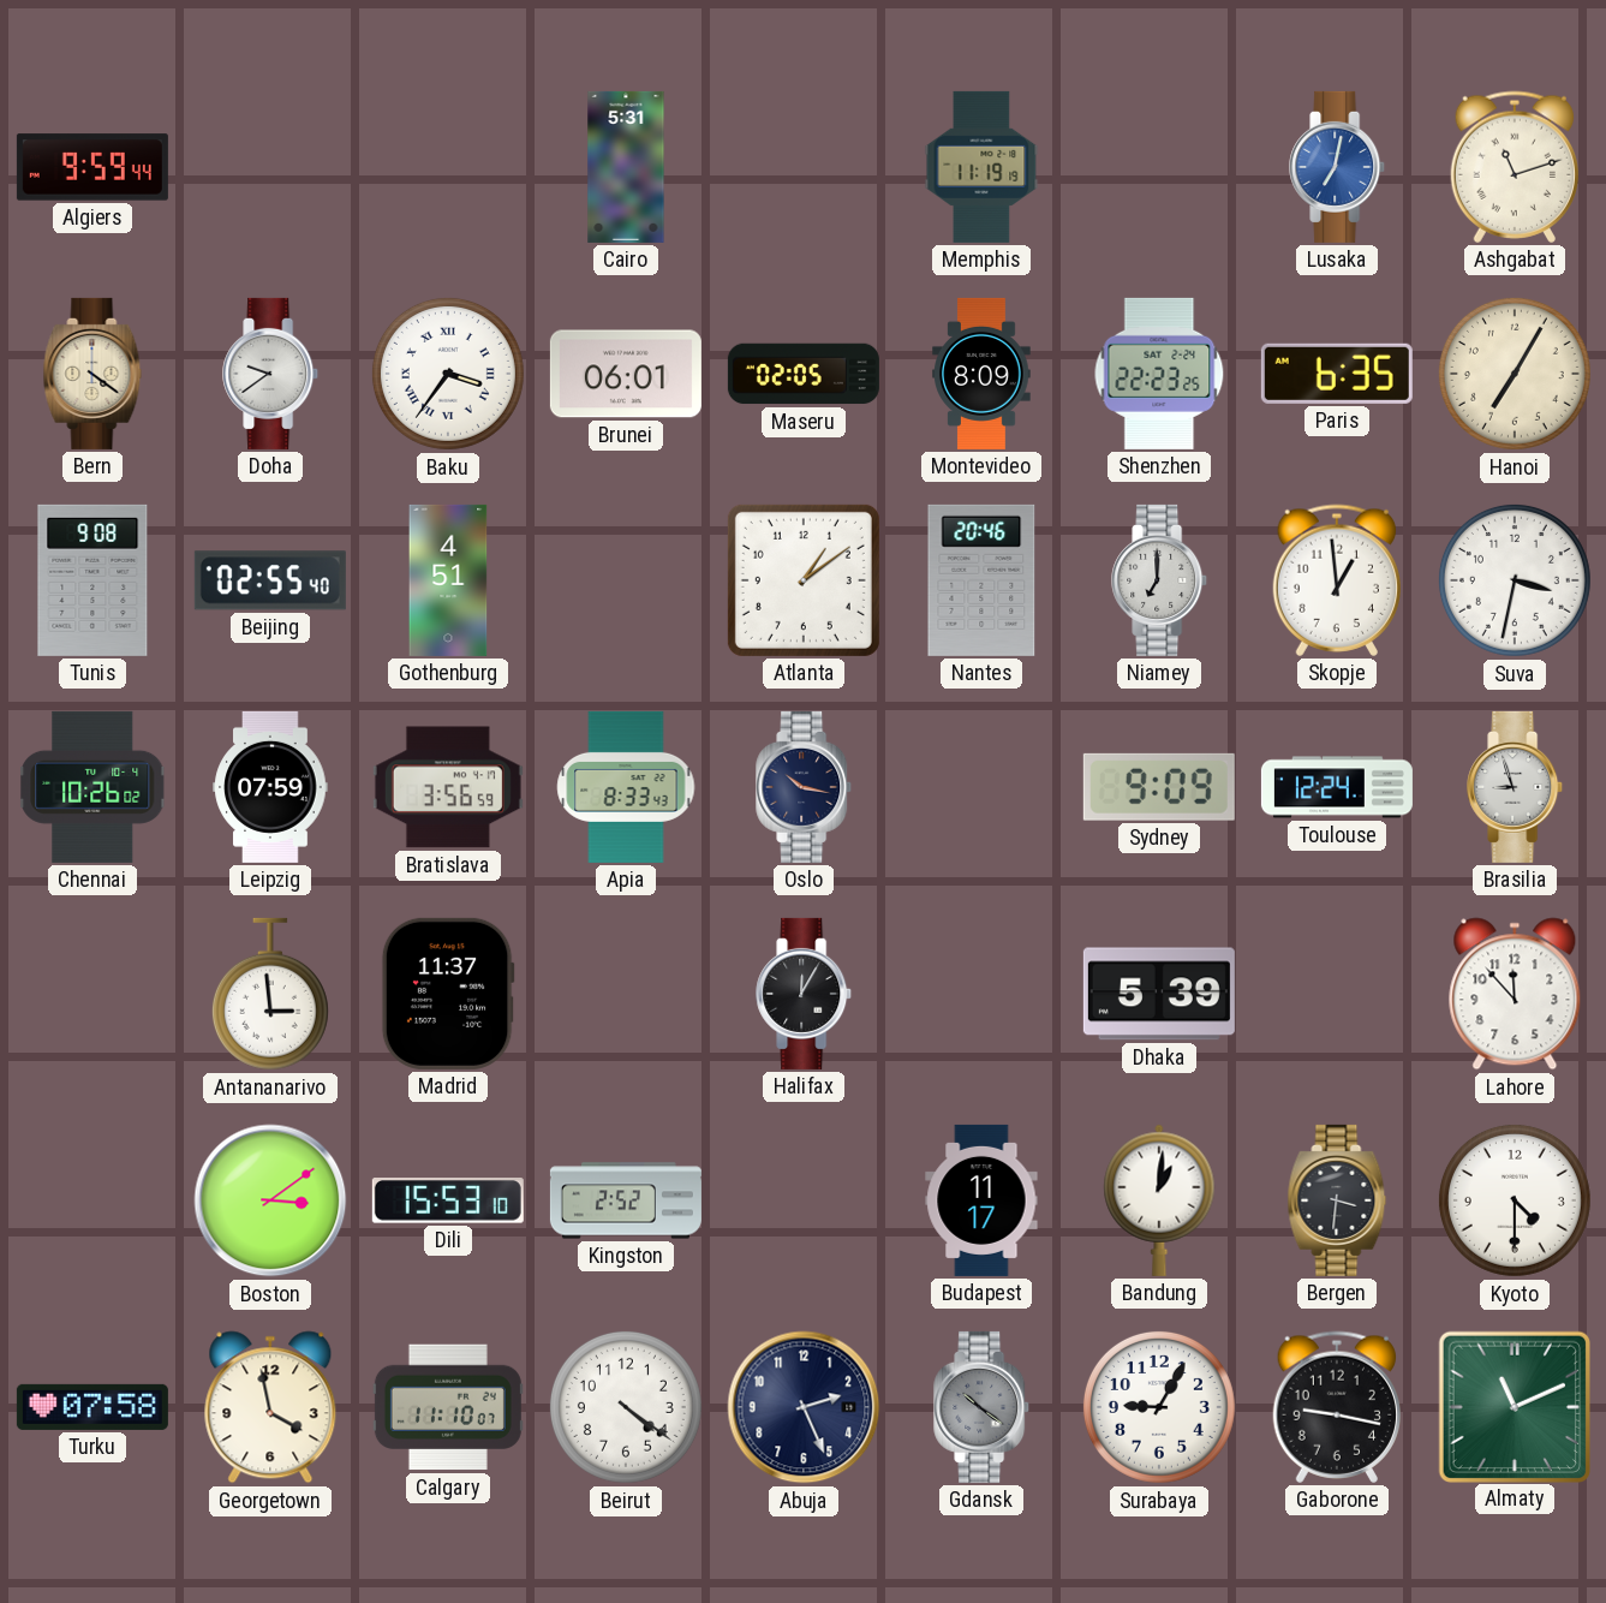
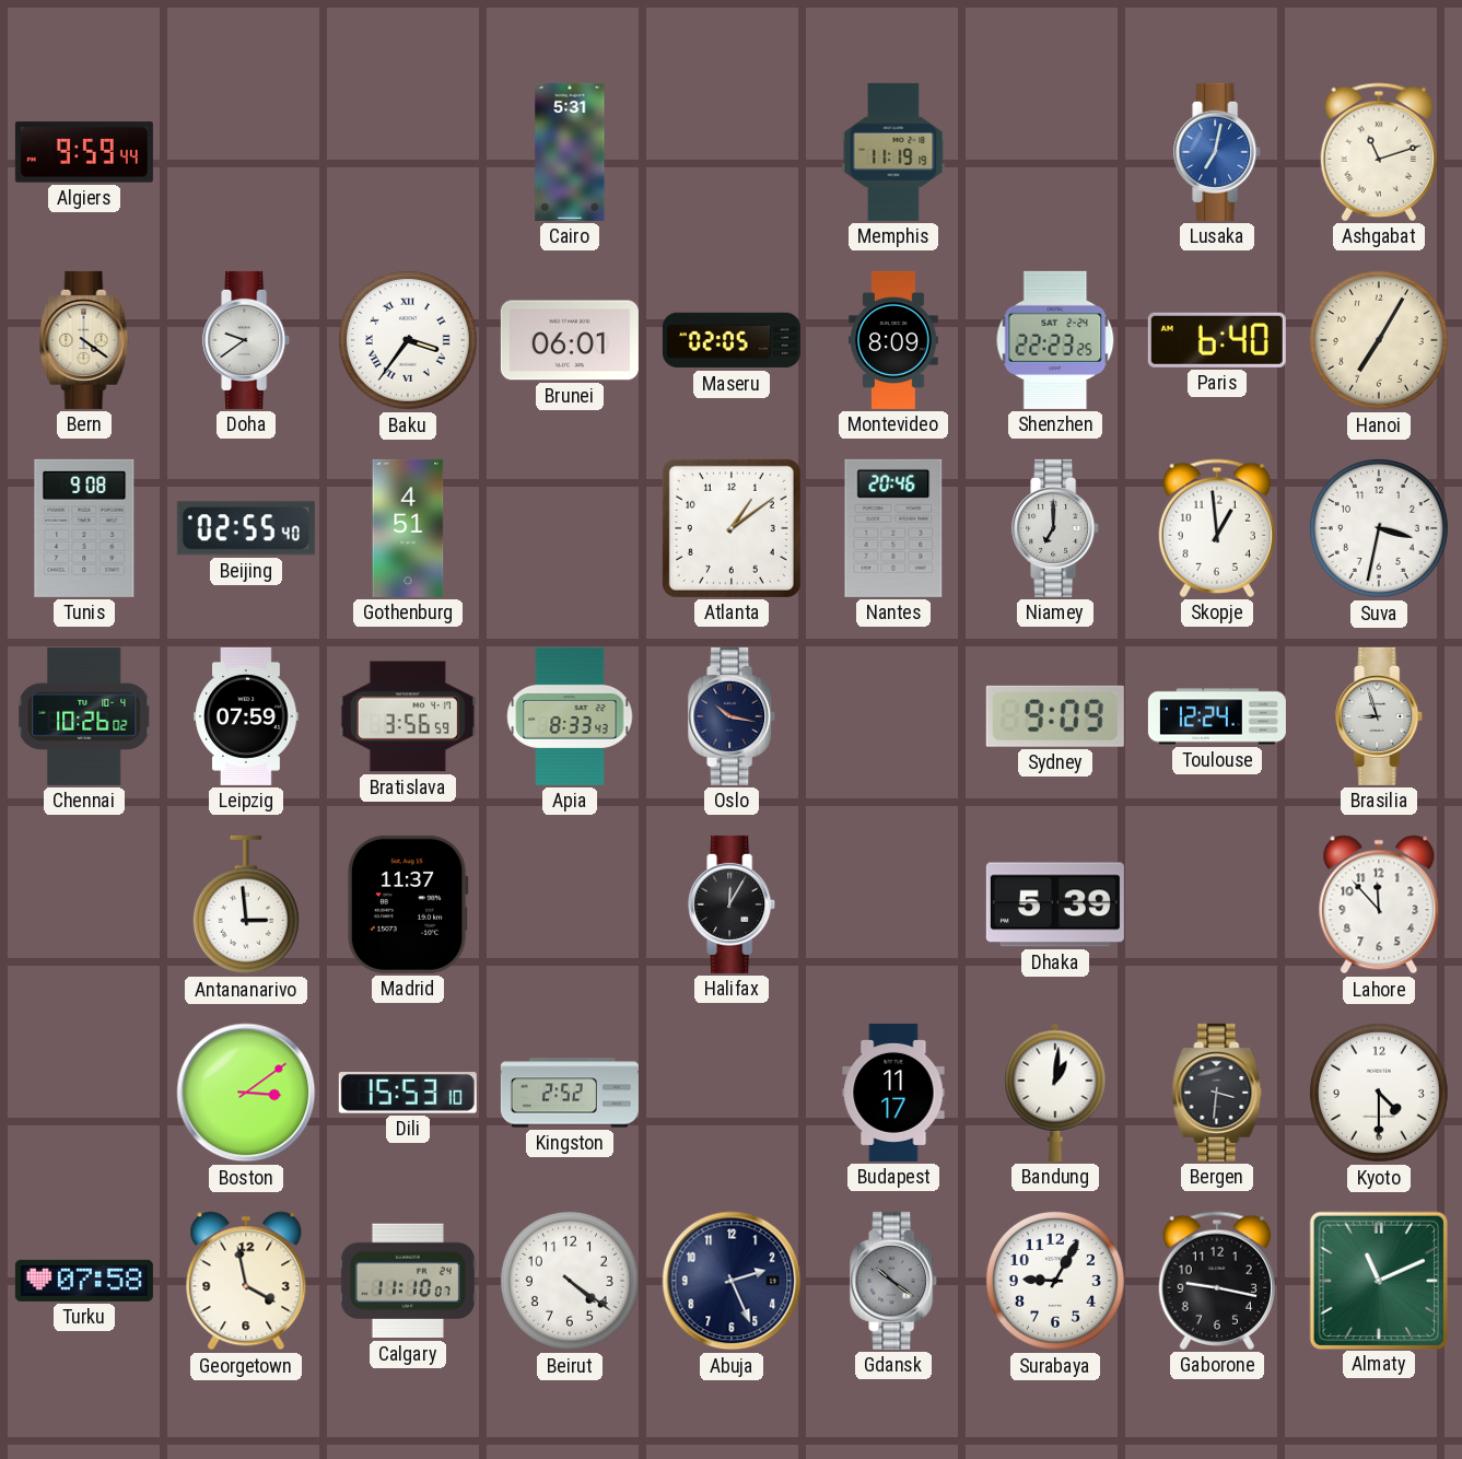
Paris: 6:35 -> 6:40
